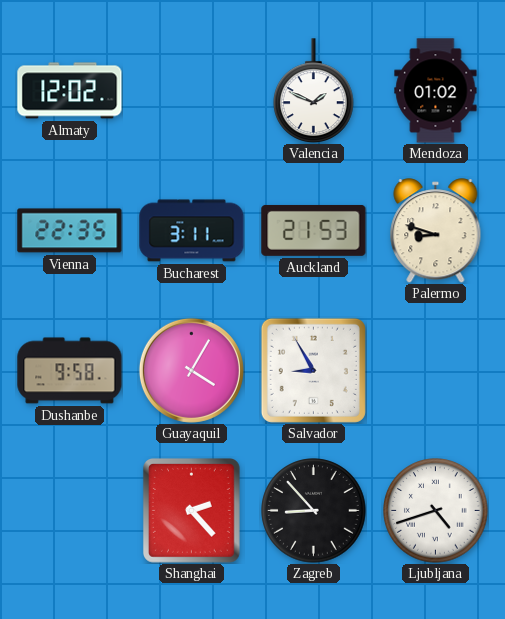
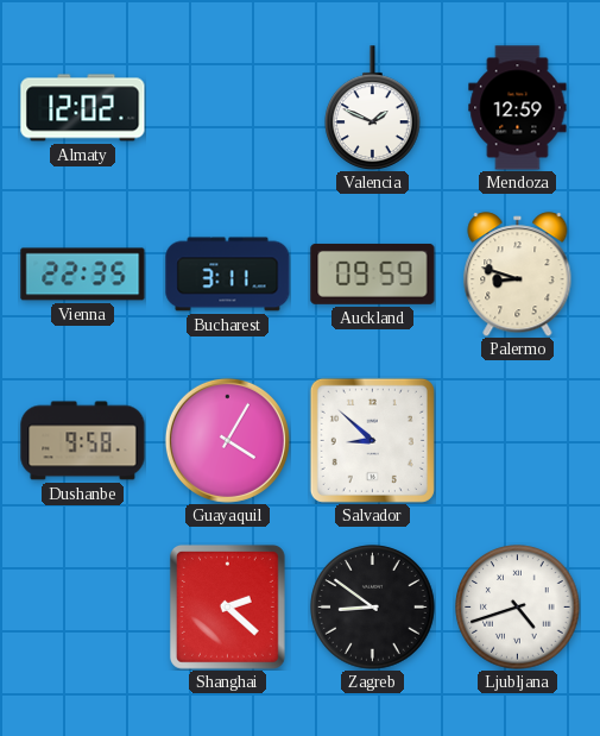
Mendoza: 01:02 -> 12:59
Auckland: 21:53 -> 09:59
Salvador: 8:55 -> 8:52
Shanghai: 2:23 -> 2:22
Zagreb: 8:53 -> 8:51
